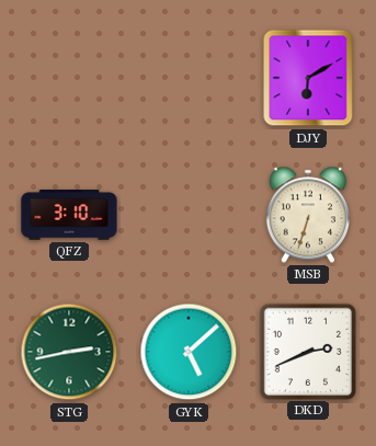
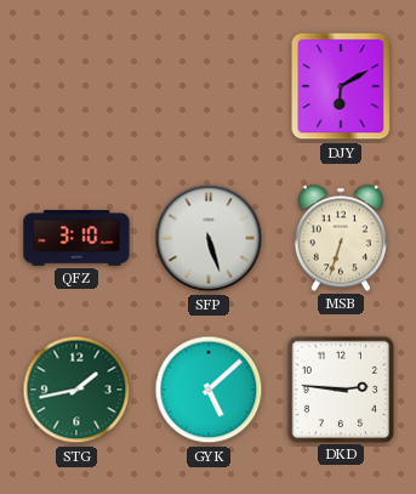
SFP: none -> 5:27
STG: 2:43 -> 1:43
DKD: 2:41 -> 2:46
